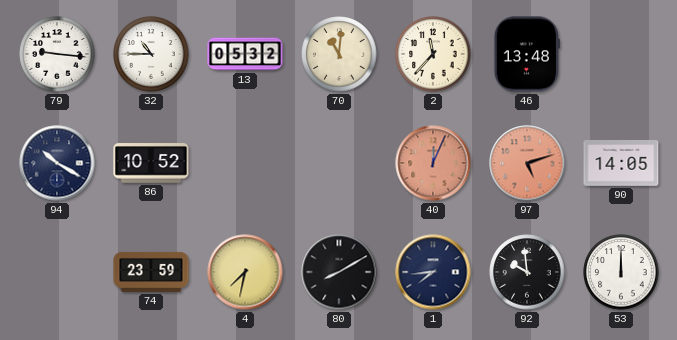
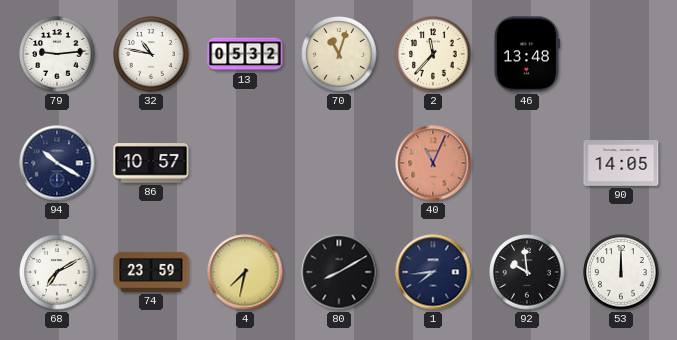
79: 9:16 -> 9:14
32: 10:45 -> 10:47
70: 11:01 -> 11:03
86: 10:52 -> 10:57
40: 12:04 -> 11:04
97: 5:12 -> none
68: none -> 7:10
